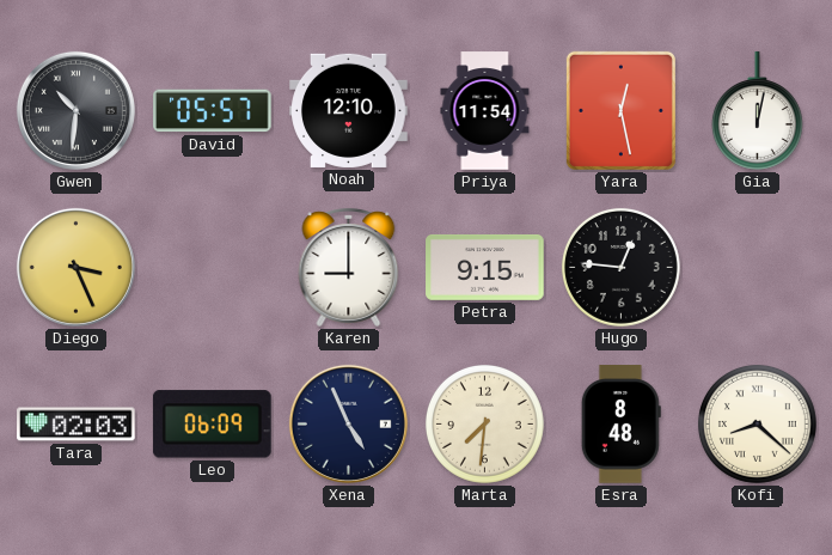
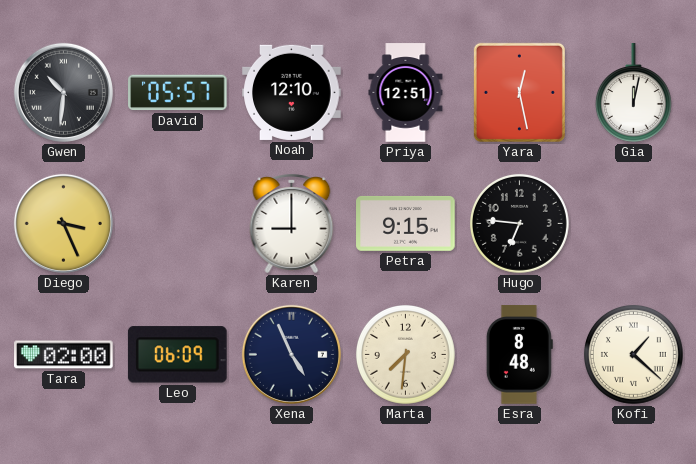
Priya: 11:54 -> 12:51
Hugo: 12:46 -> 6:46
Tara: 02:03 -> 02:00
Kofi: 8:22 -> 1:22
